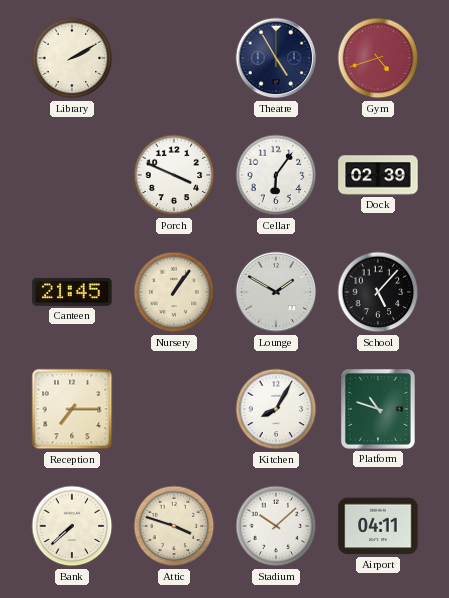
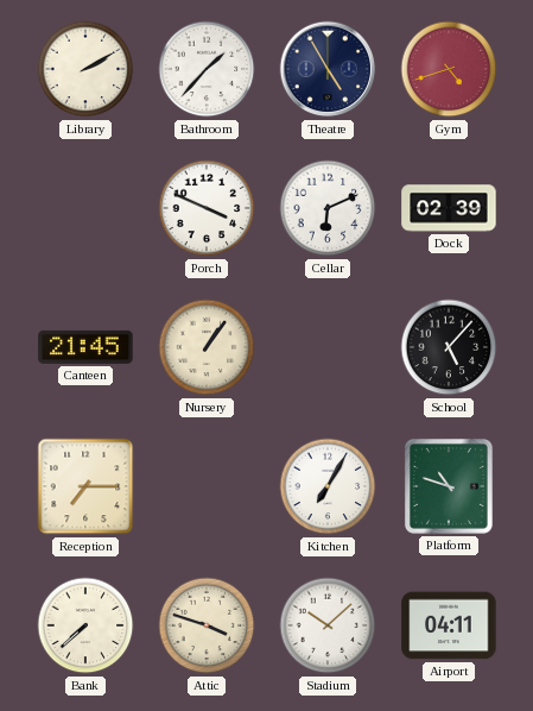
Bathroom: none -> 1:37
Cellar: 6:06 -> 6:11
Lounge: 1:50 -> none
Kitchen: 8:05 -> 7:05
